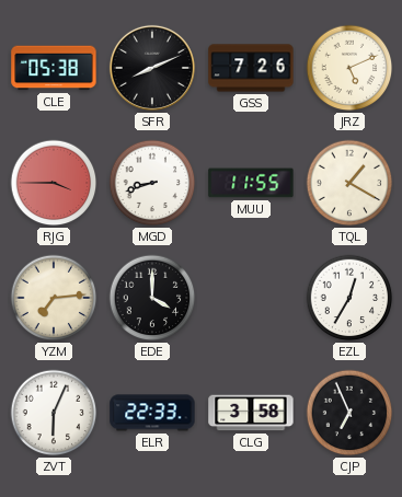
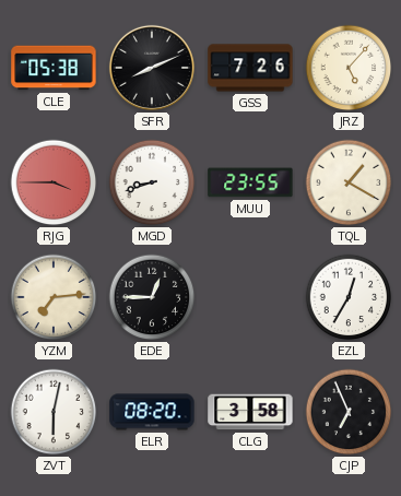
JRZ: 5:11 -> 5:07
MUU: 11:55 -> 23:55
EDE: 4:00 -> 12:45
ZVT: 6:04 -> 6:02
ELR: 22:33 -> 08:20
